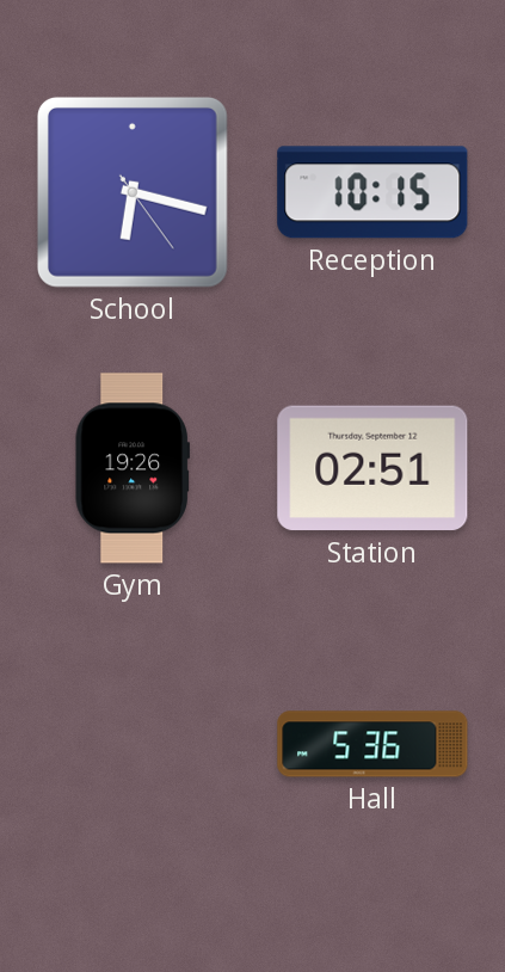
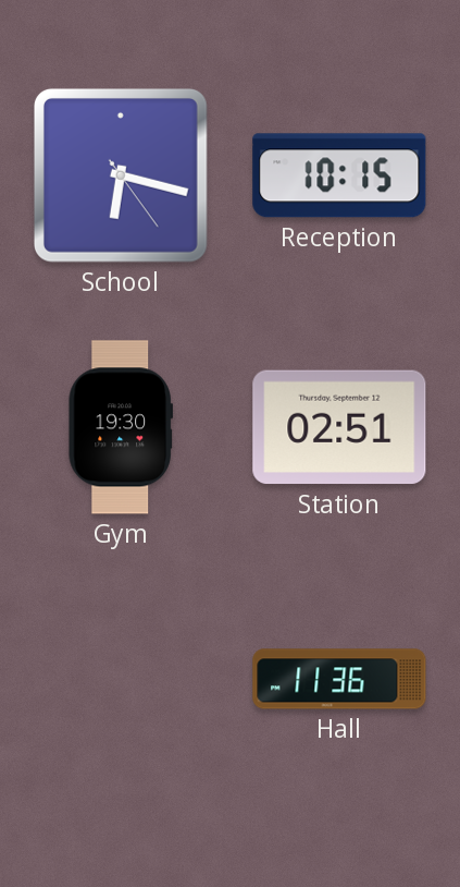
Gym: 19:26 -> 19:30
Hall: 5:36 -> 11:36
